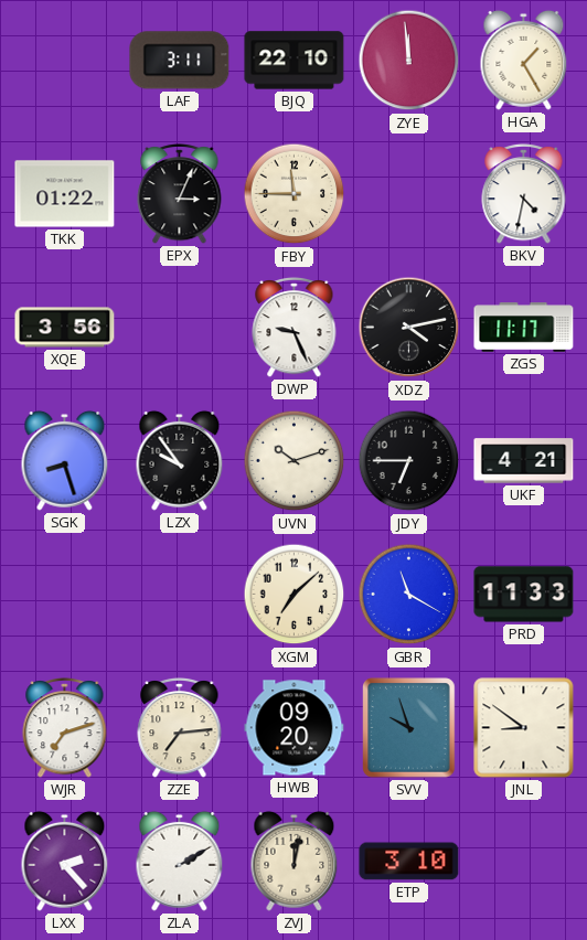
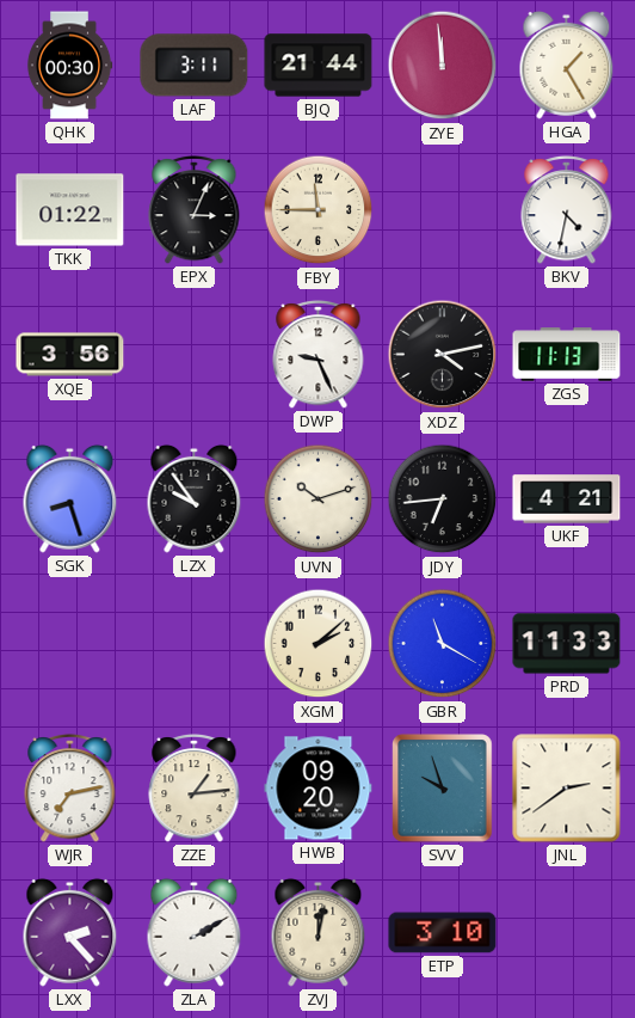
QHK: none -> 00:30
BJQ: 22:10 -> 21:44
ZGS: 11:17 -> 11:13
JDY: 6:45 -> 6:44
XGM: 7:08 -> 2:08
WJR: 7:12 -> 7:13
ZZE: 7:14 -> 1:14
JNL: 8:51 -> 2:39
